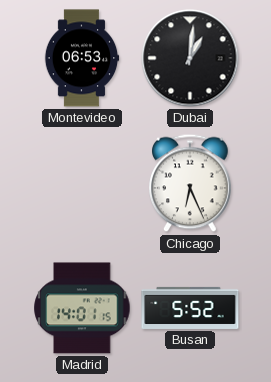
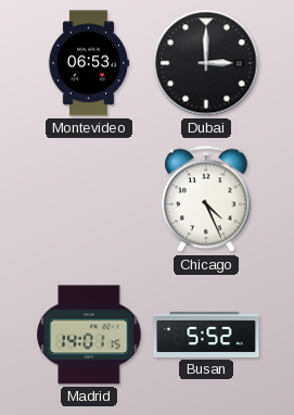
Dubai: 1:01 -> 3:00
Chicago: 6:26 -> 4:26
